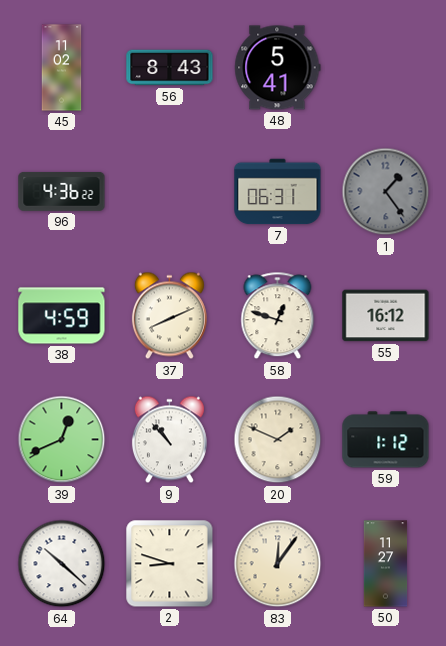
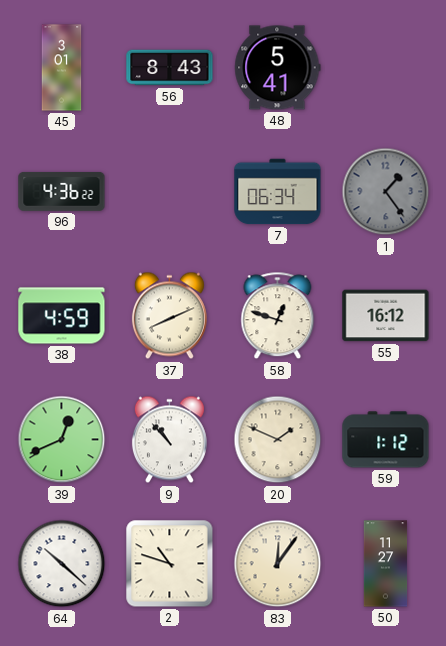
45: 11:02 -> 3:01
7: 06:31 -> 06:34
2: 8:48 -> 10:48
